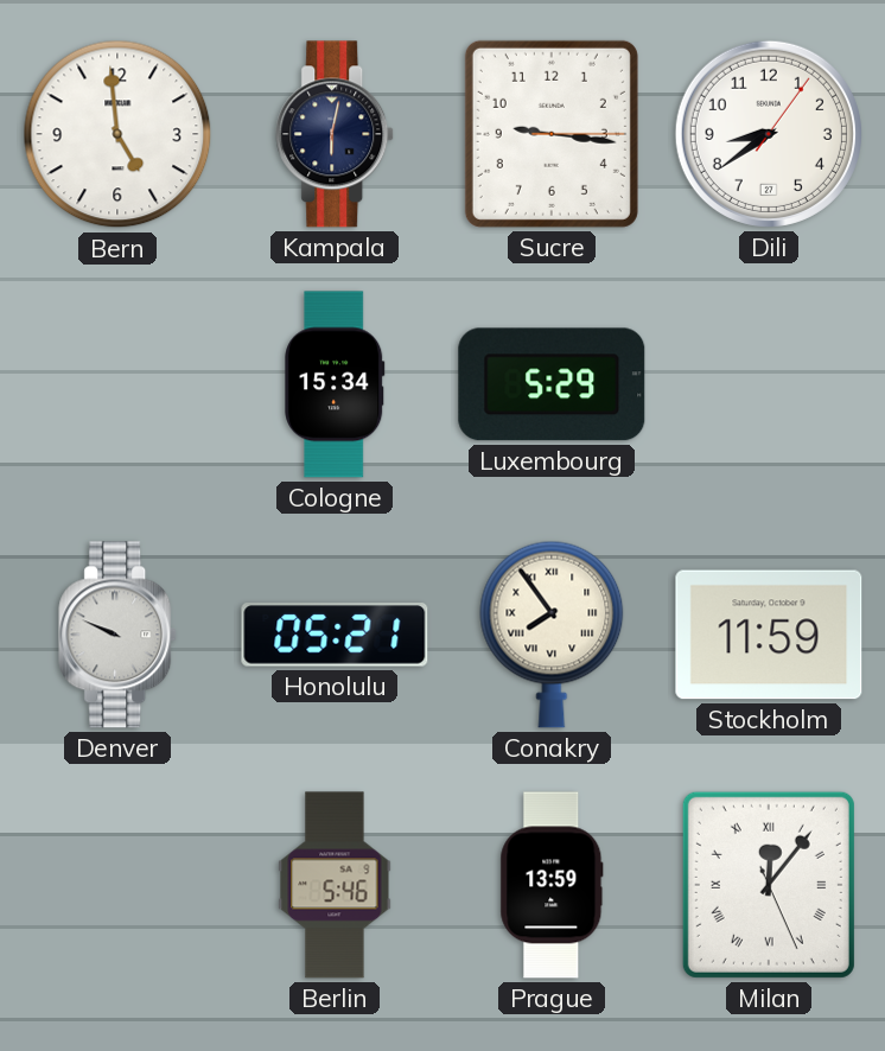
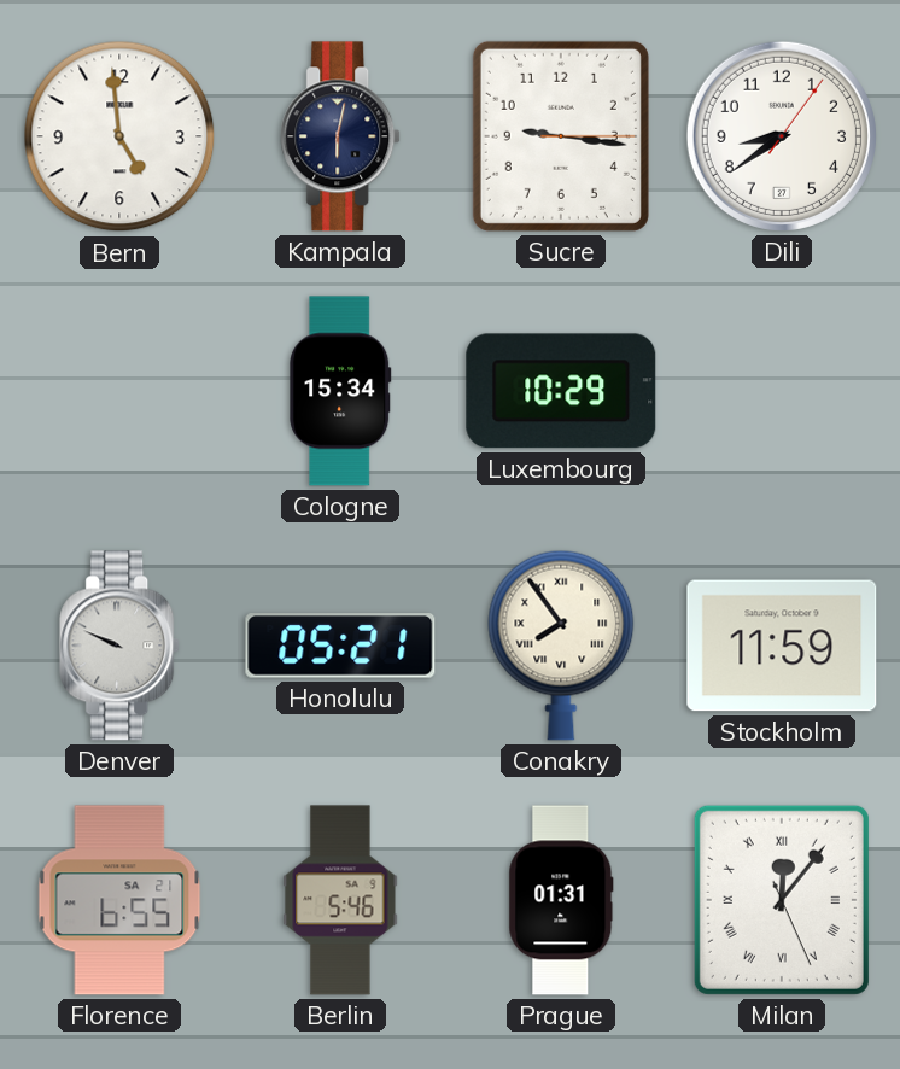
Luxembourg: 5:29 -> 10:29
Florence: none -> 6:55
Prague: 13:59 -> 01:31
